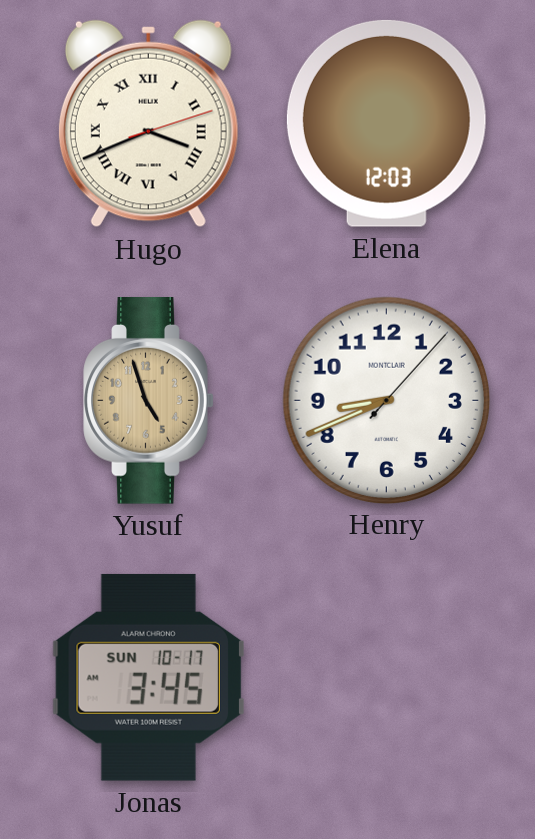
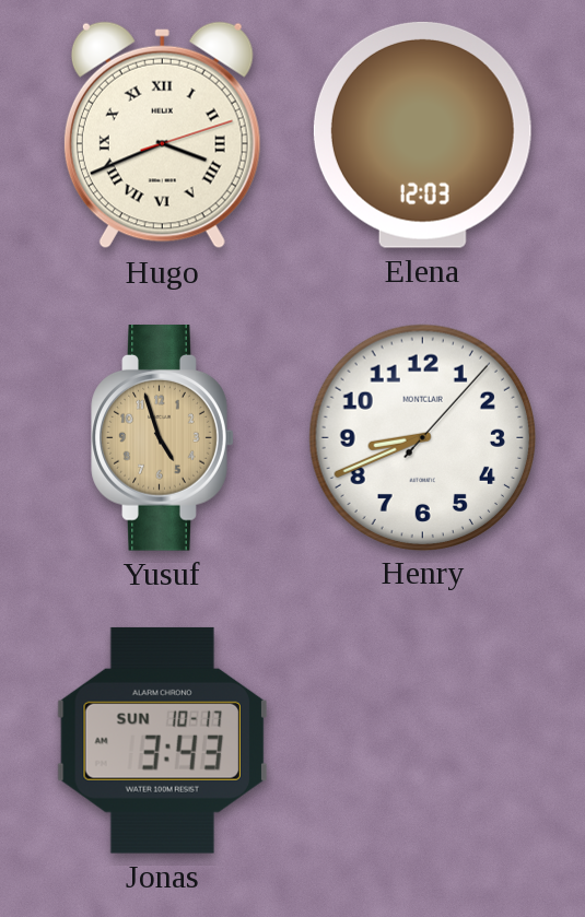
Jonas: 3:45 -> 3:43
